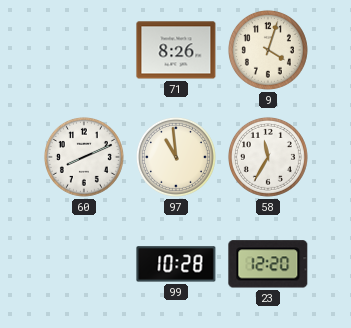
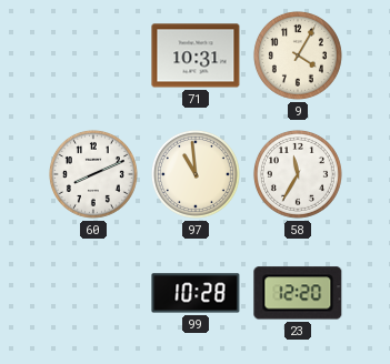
71: 8:26 -> 10:31
9: 4:03 -> 4:05
